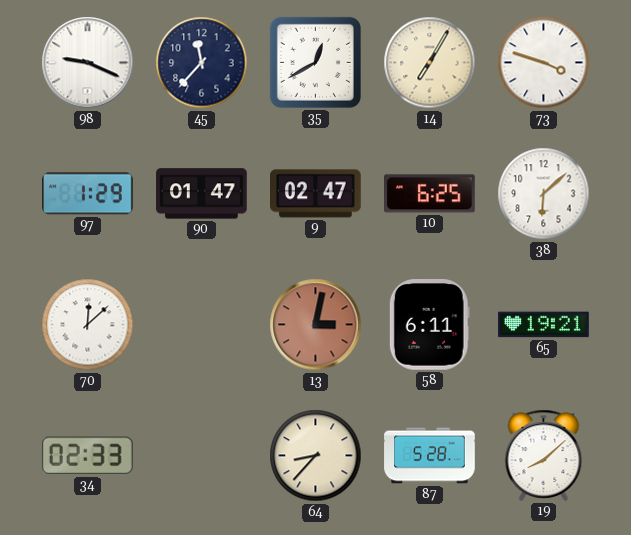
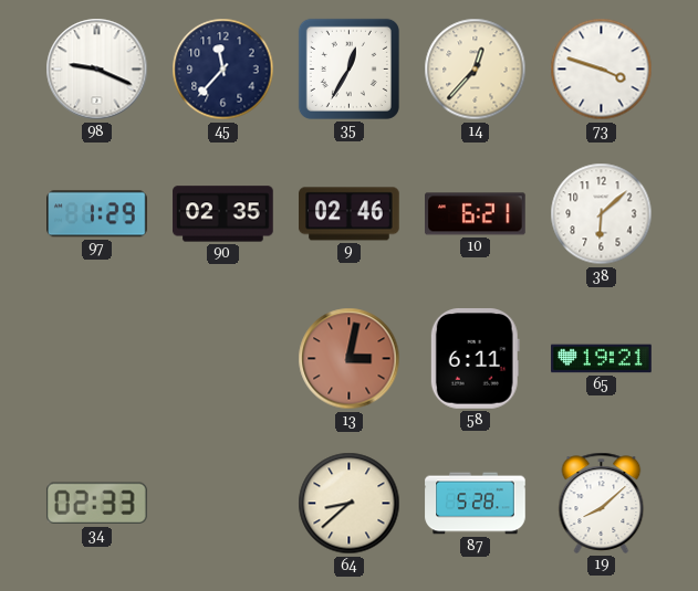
35: 12:40 -> 12:35
14: 7:05 -> 12:37
90: 01:47 -> 02:35
9: 02:47 -> 02:46
10: 6:25 -> 6:21
70: 12:08 -> none
64: 8:37 -> 8:38
